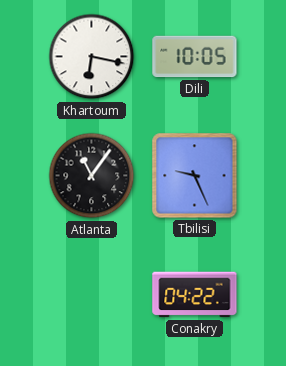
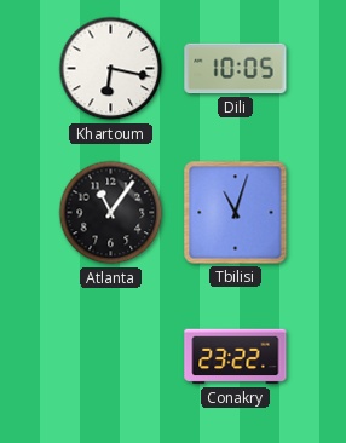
Tbilisi: 9:26 -> 11:03
Conakry: 04:22 -> 23:22
